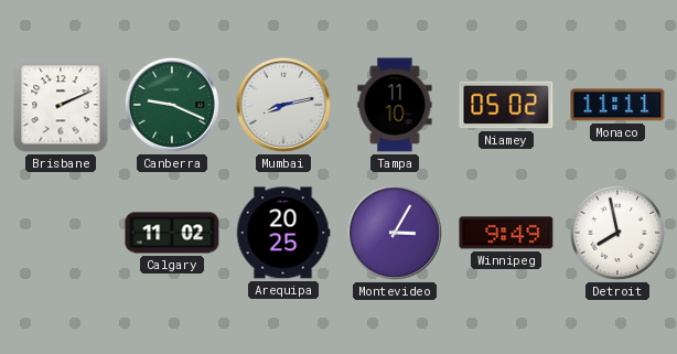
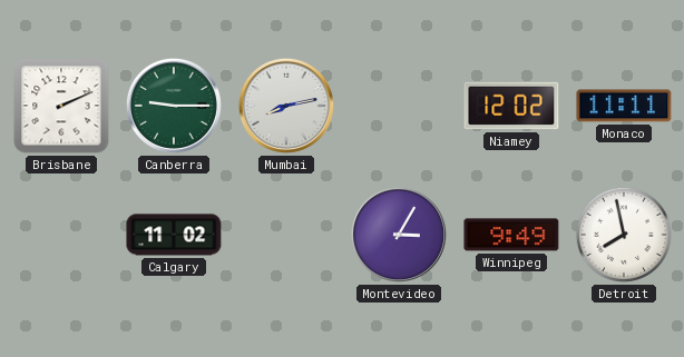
Canberra: 9:19 -> 9:15
Tampa: 11:10 -> none
Niamey: 05:02 -> 12:02
Arequipa: 20:25 -> none
